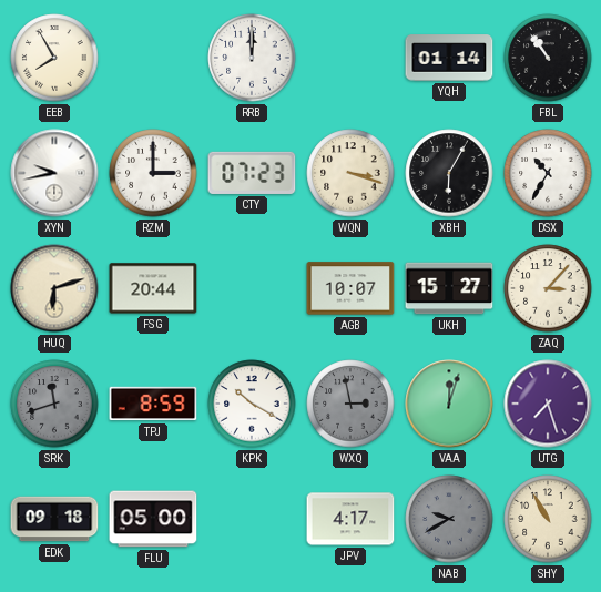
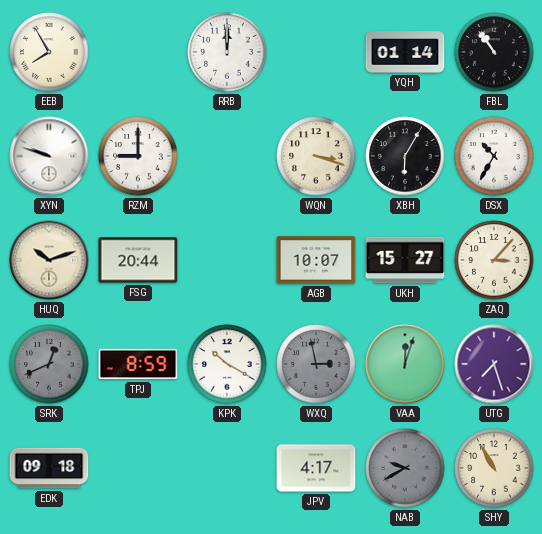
XYN: 9:43 -> 9:48
RZM: 3:00 -> 9:00
CTY: 07:23 -> none
HUQ: 6:12 -> 10:12
SRK: 11:42 -> 12:41
FLU: 05:00 -> none
